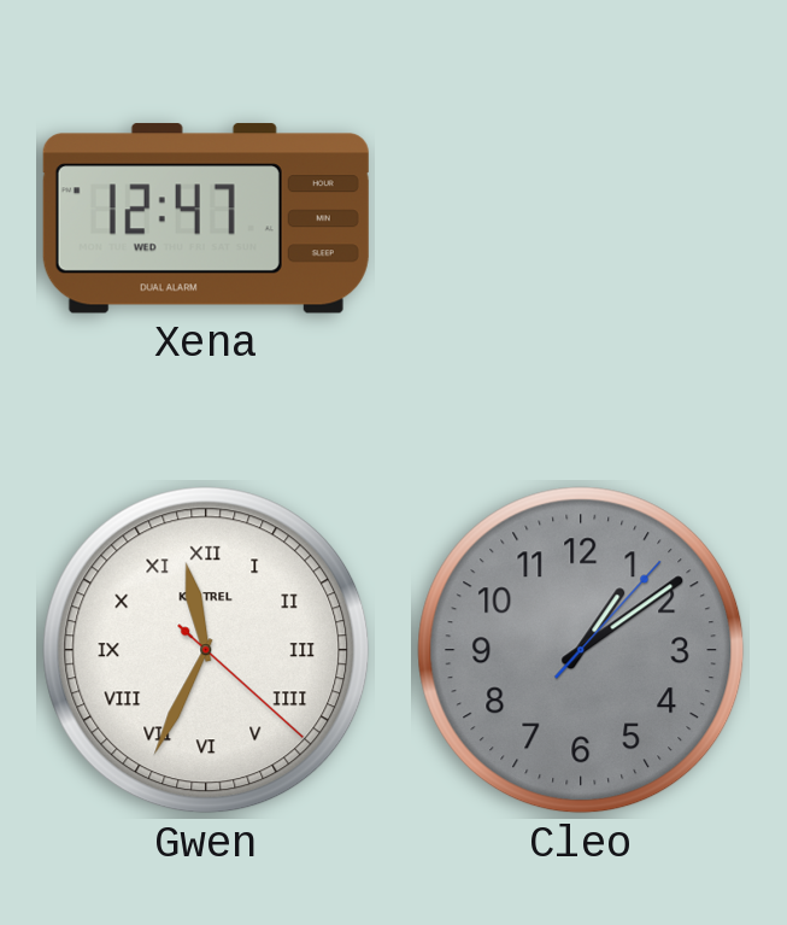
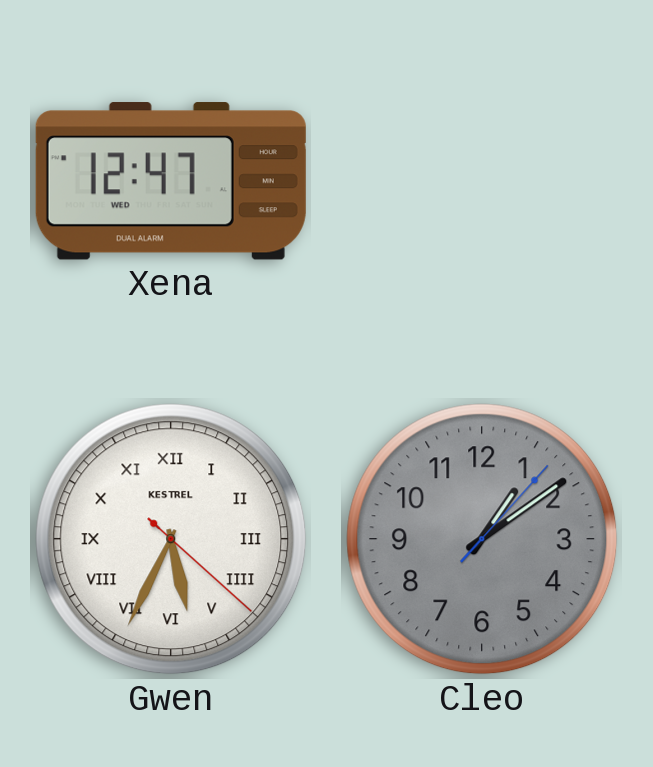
Gwen: 11:34 -> 5:34
